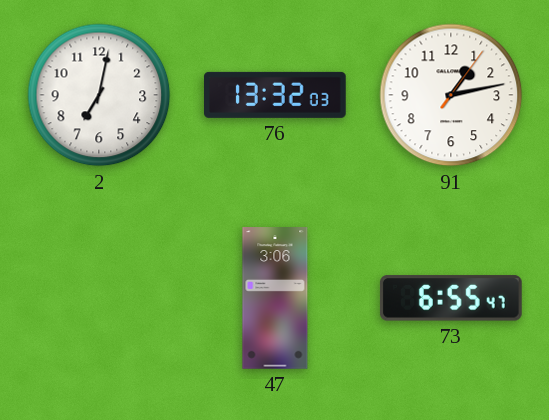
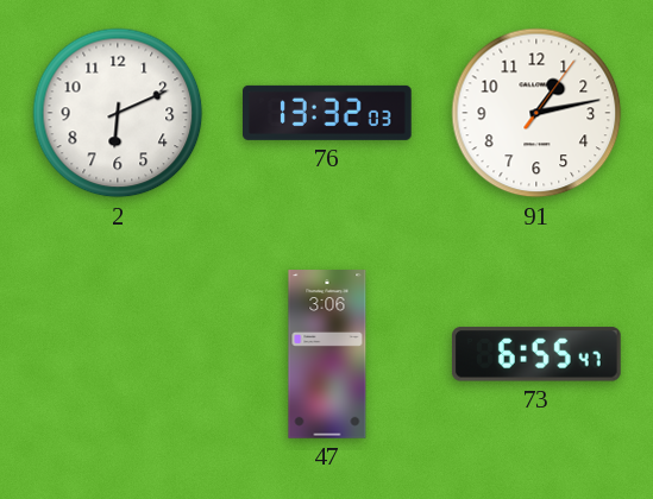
2: 7:02 -> 6:11
